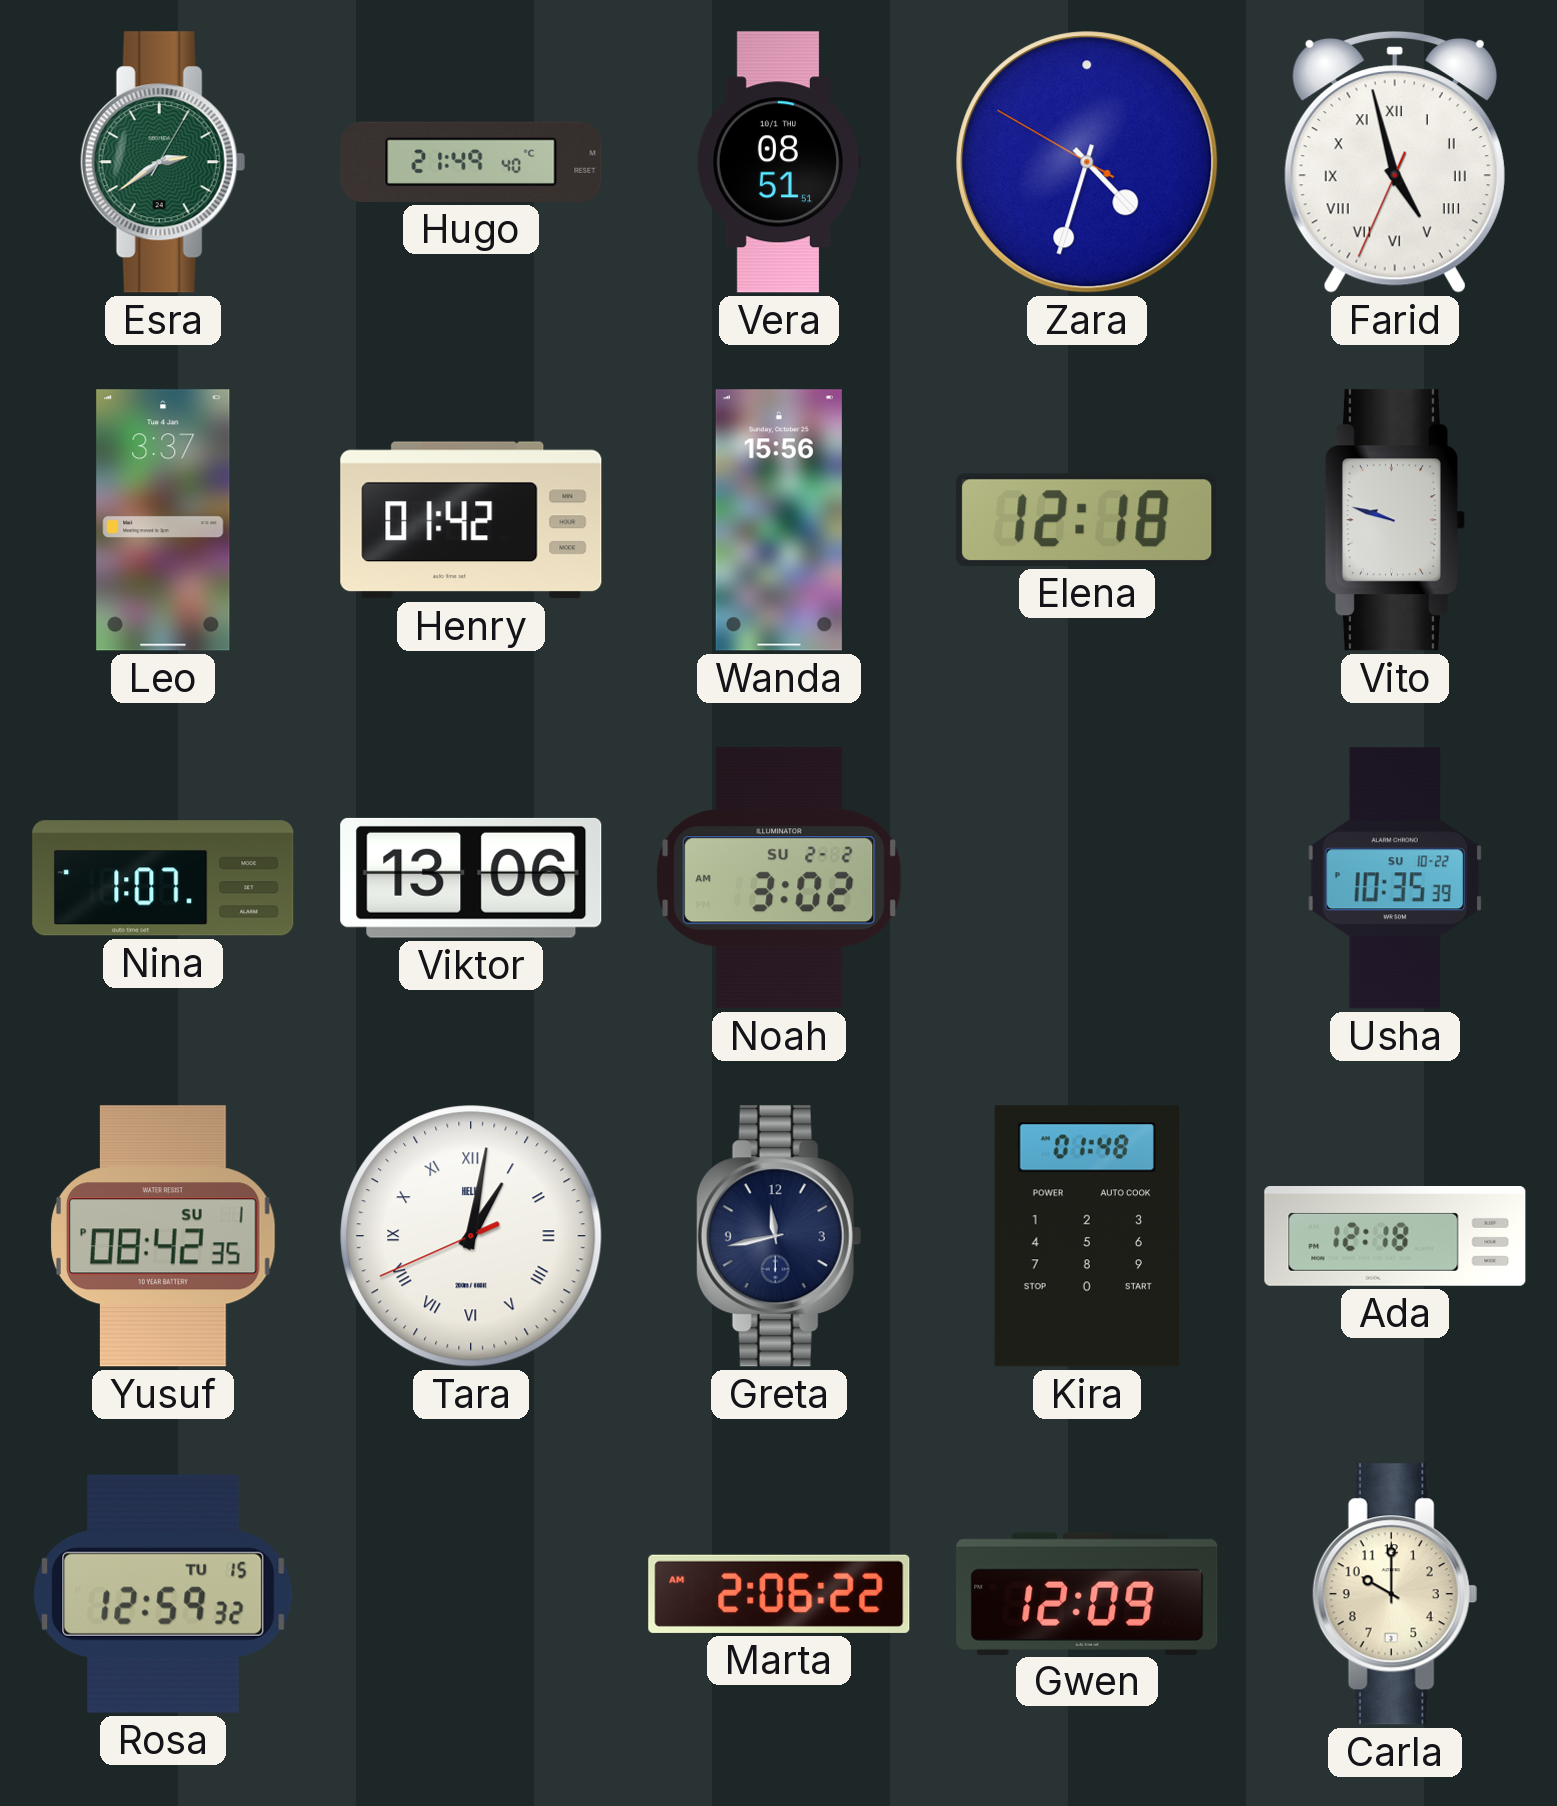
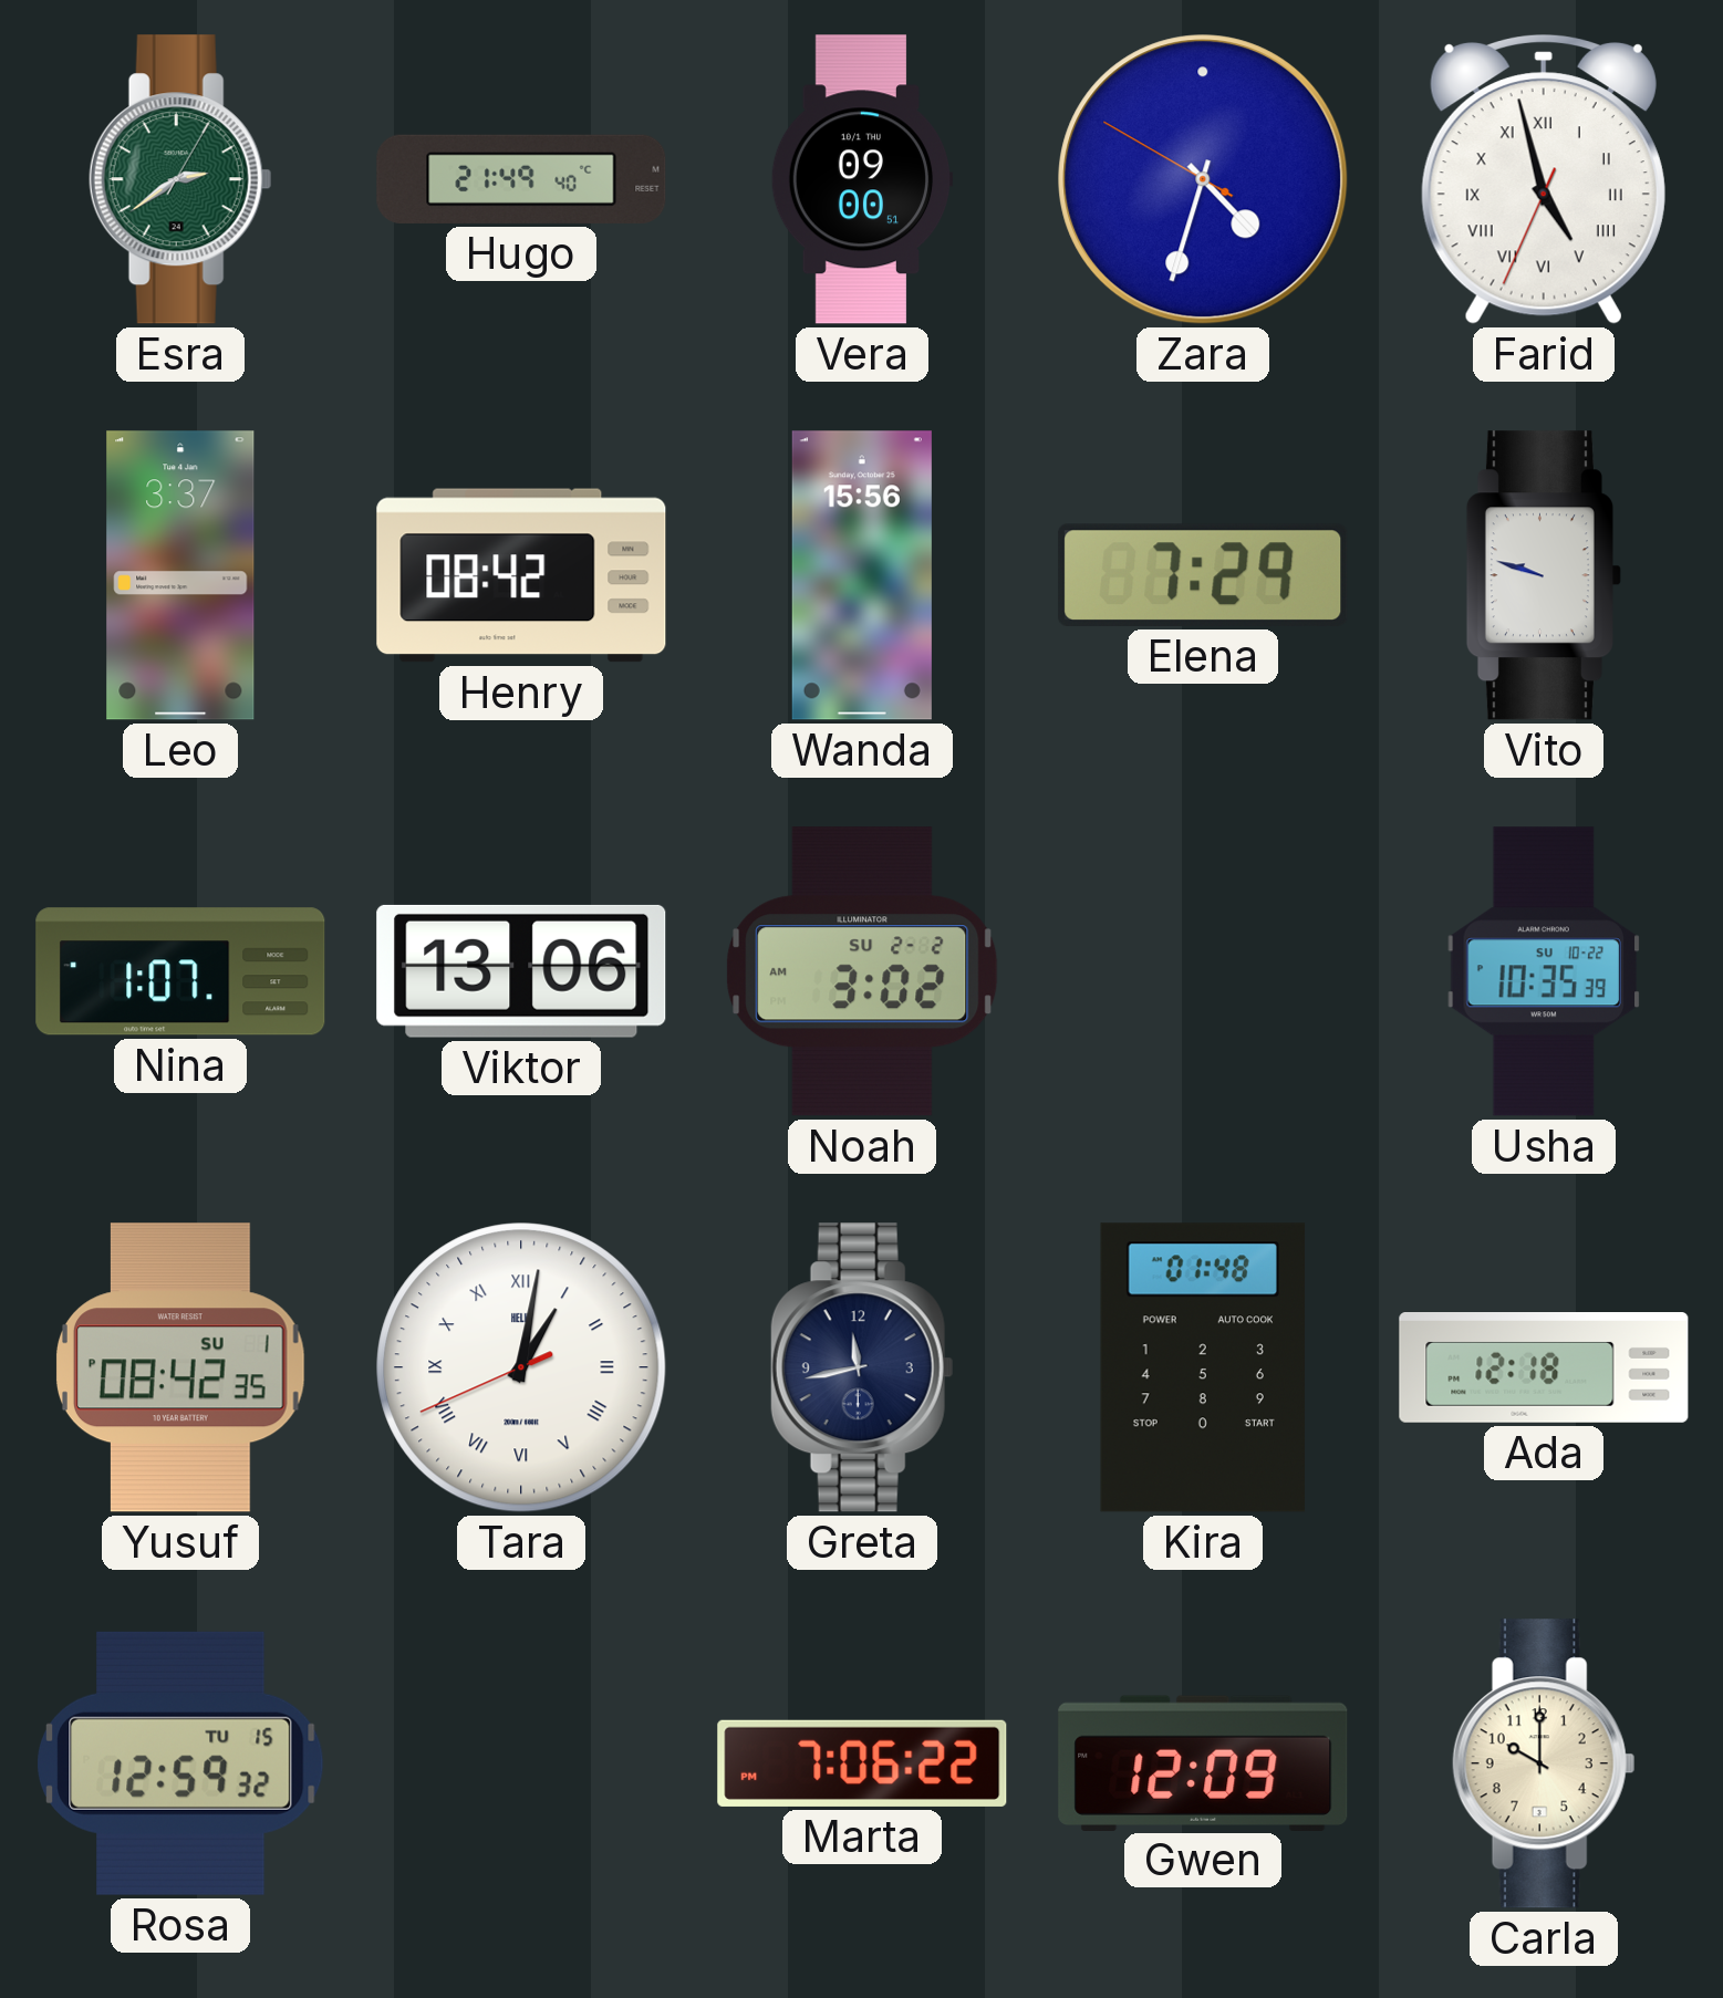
Vera: 08:51 -> 09:00
Henry: 01:42 -> 08:42
Elena: 12:18 -> 7:29
Marta: 2:06 -> 7:06
